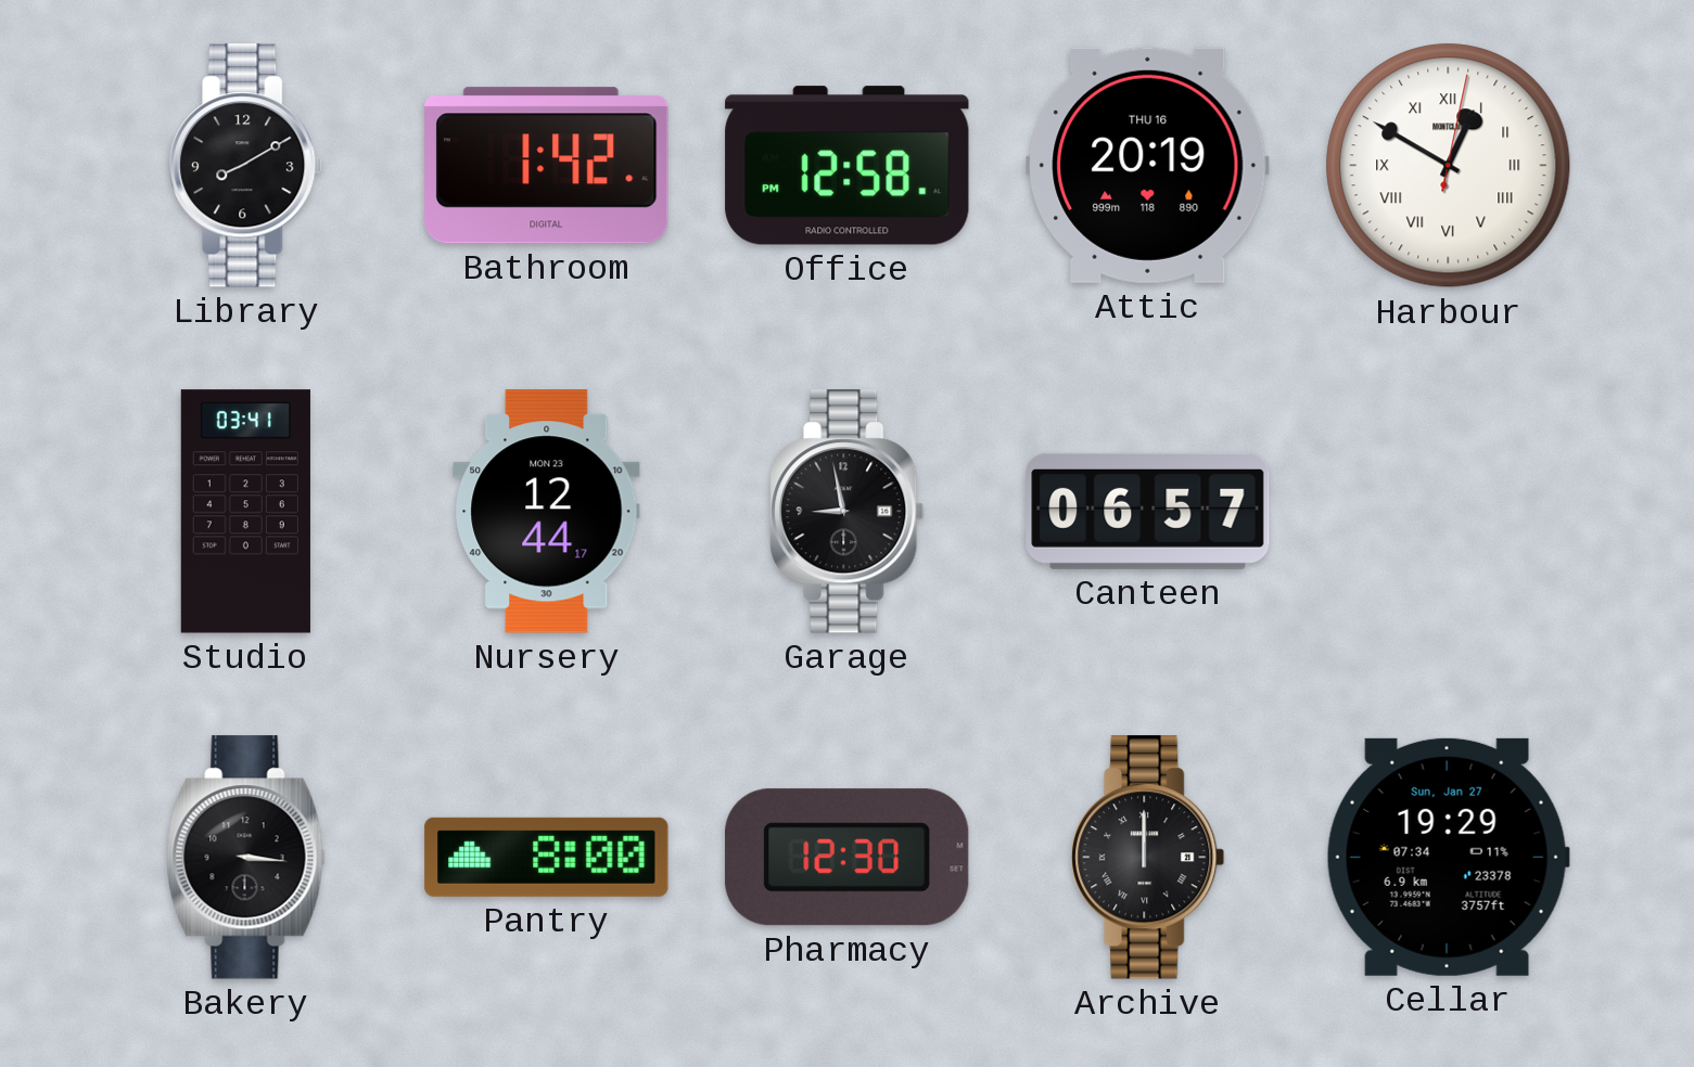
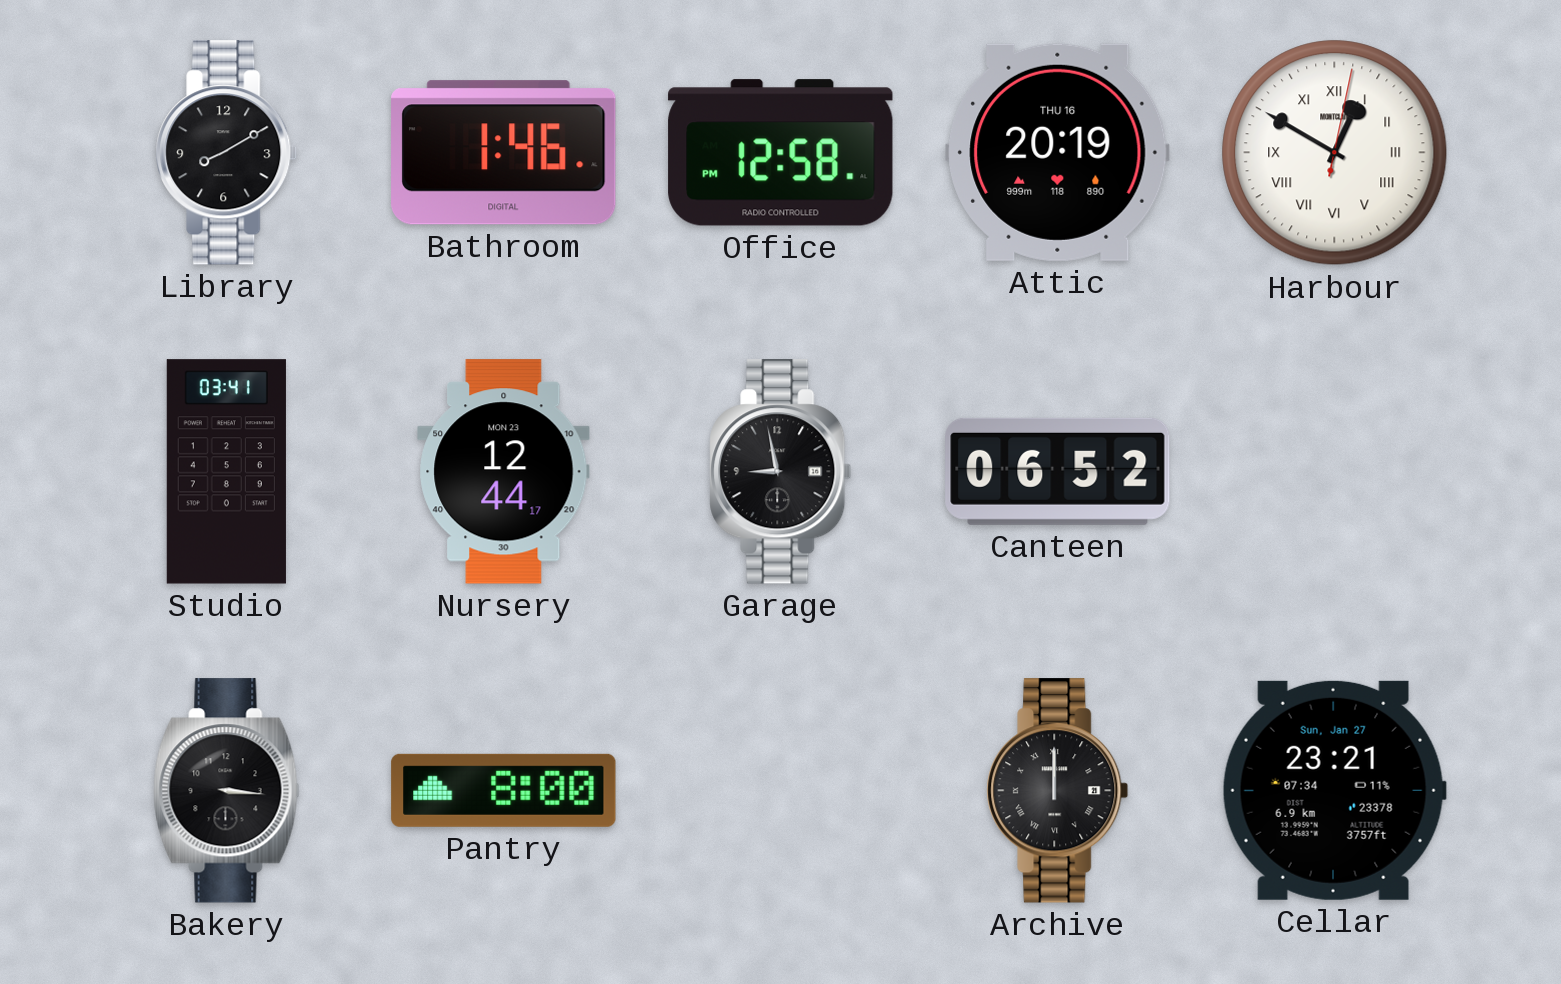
Bathroom: 1:42 -> 1:46
Canteen: 06:57 -> 06:52
Pharmacy: 12:30 -> none
Cellar: 19:29 -> 23:21
